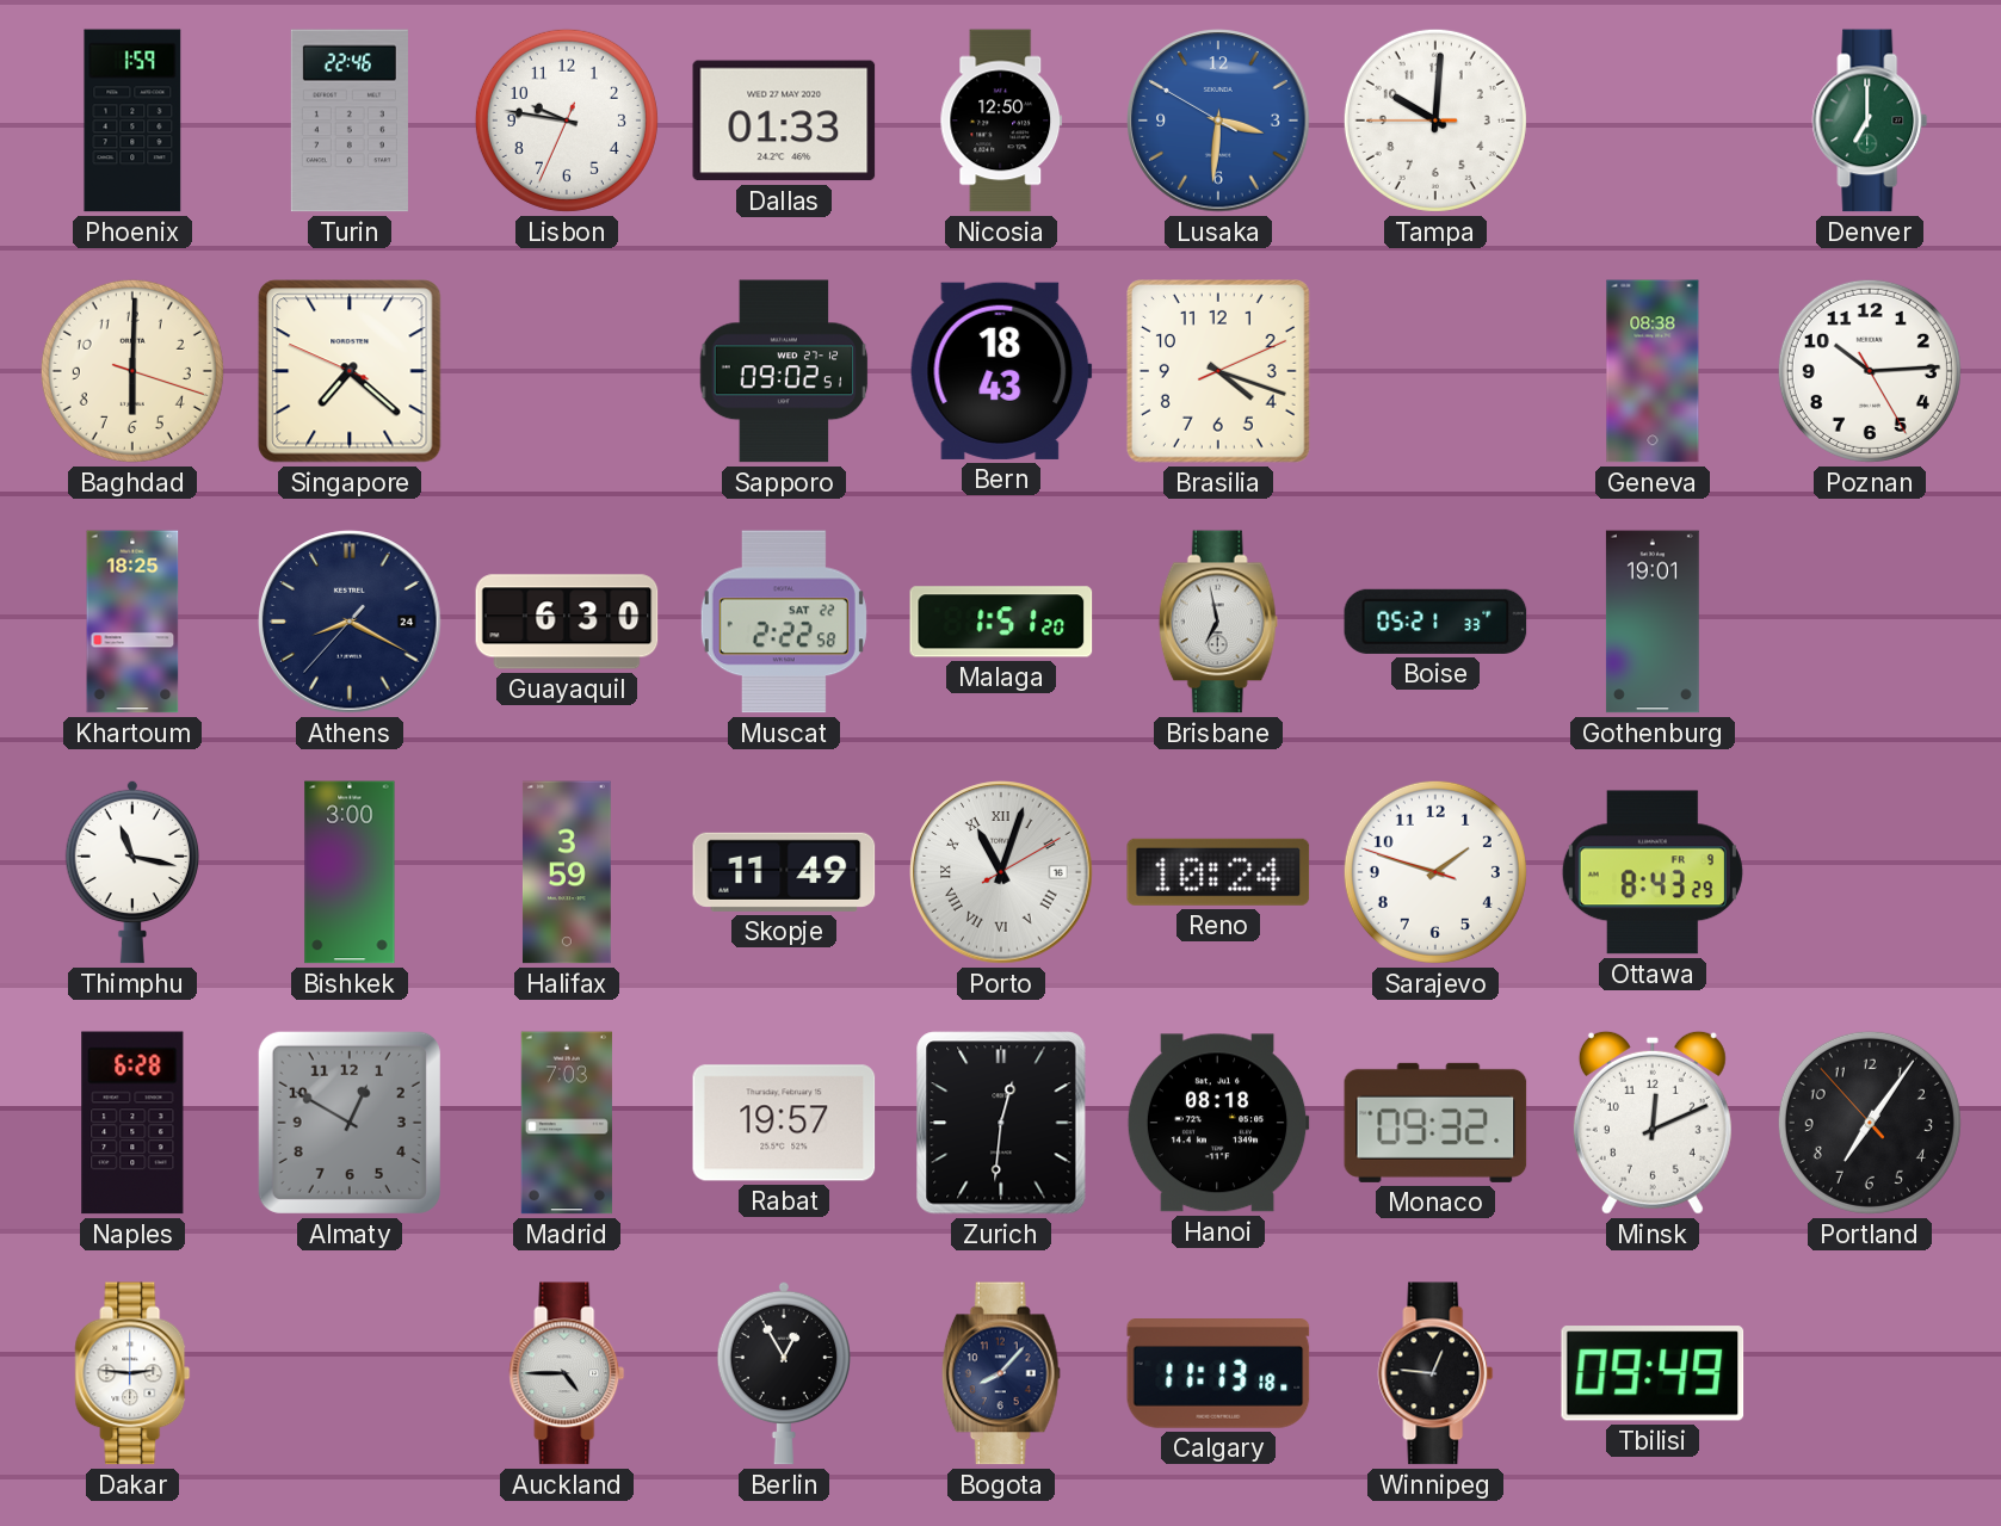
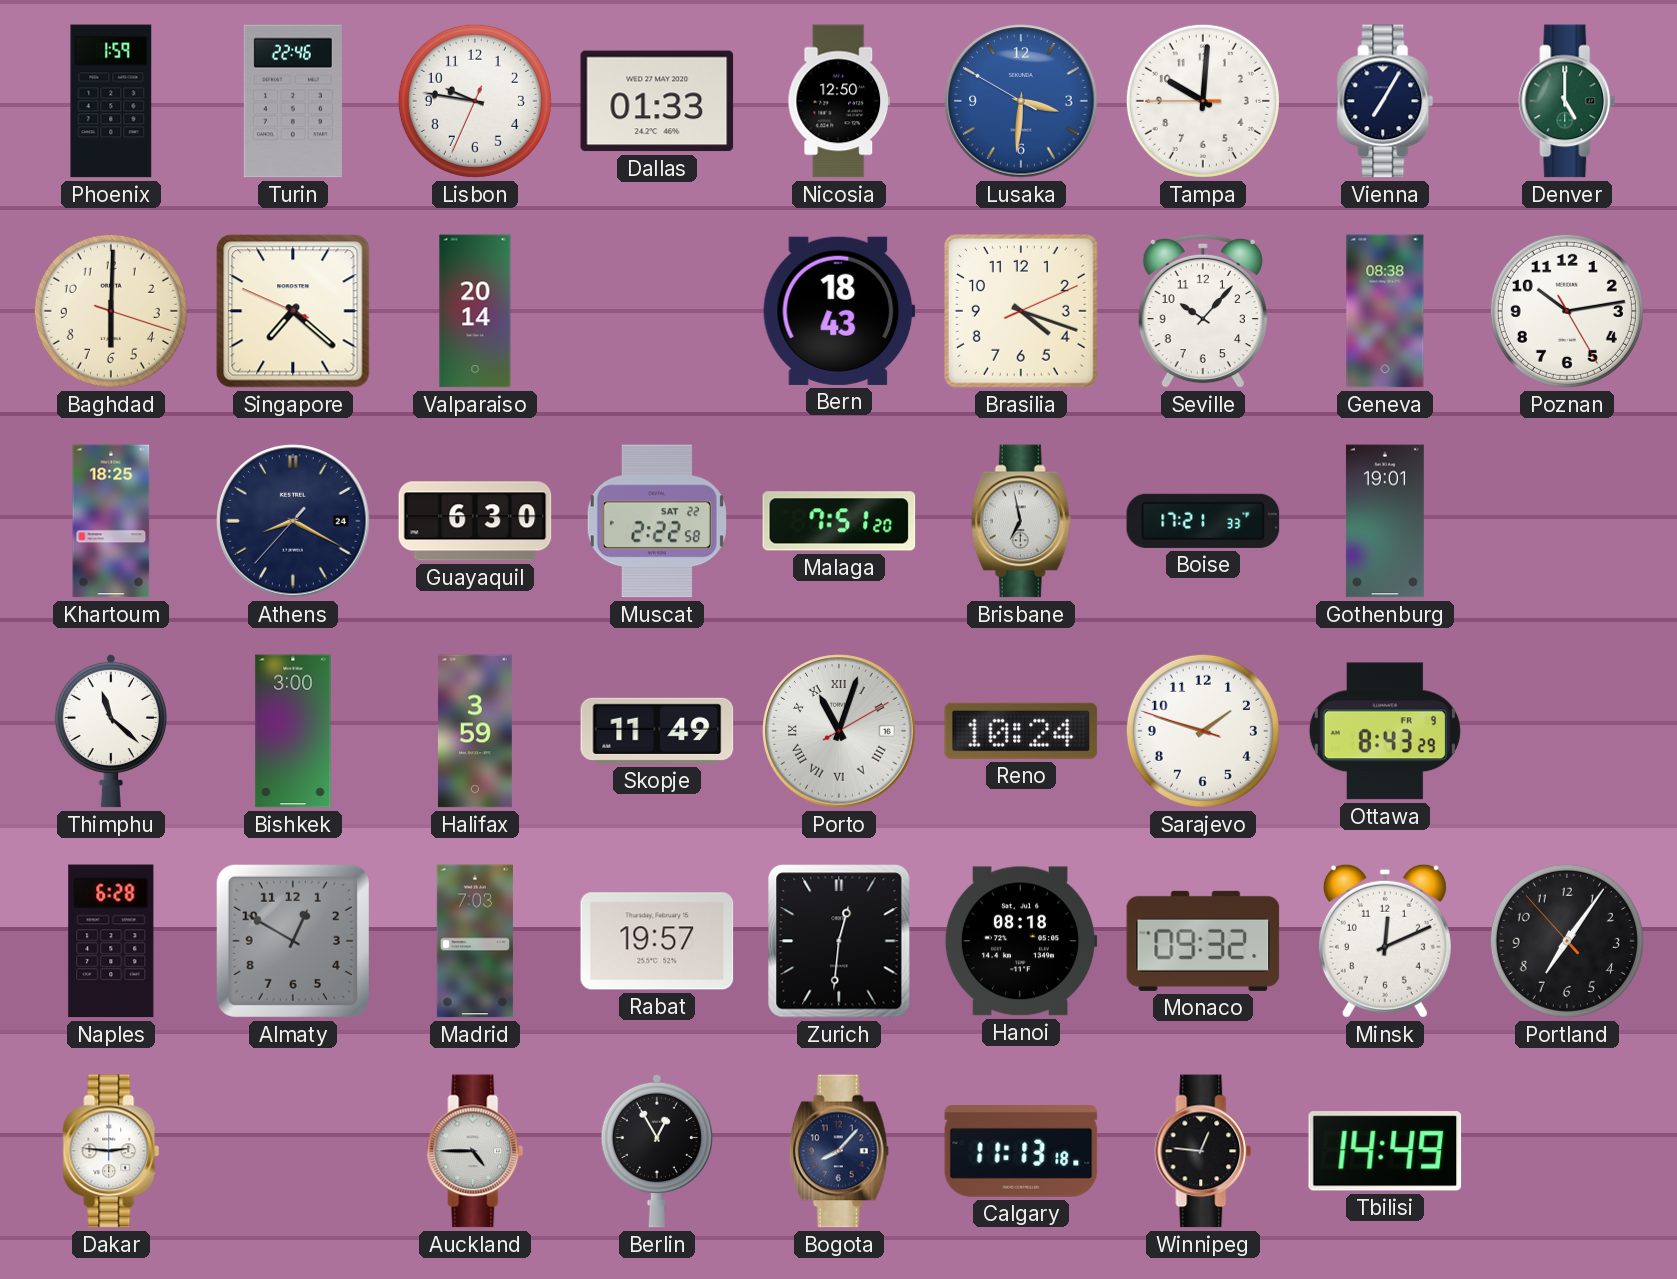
Vienna: none -> 7:05
Denver: 7:00 -> 5:00
Valparaiso: none -> 20:14
Sapporo: 09:02 -> none
Seville: none -> 10:07
Poznan: 10:14 -> 10:13
Malaga: 1:51 -> 7:51
Boise: 05:21 -> 17:21
Thimphu: 11:17 -> 11:22
Tbilisi: 09:49 -> 14:49
